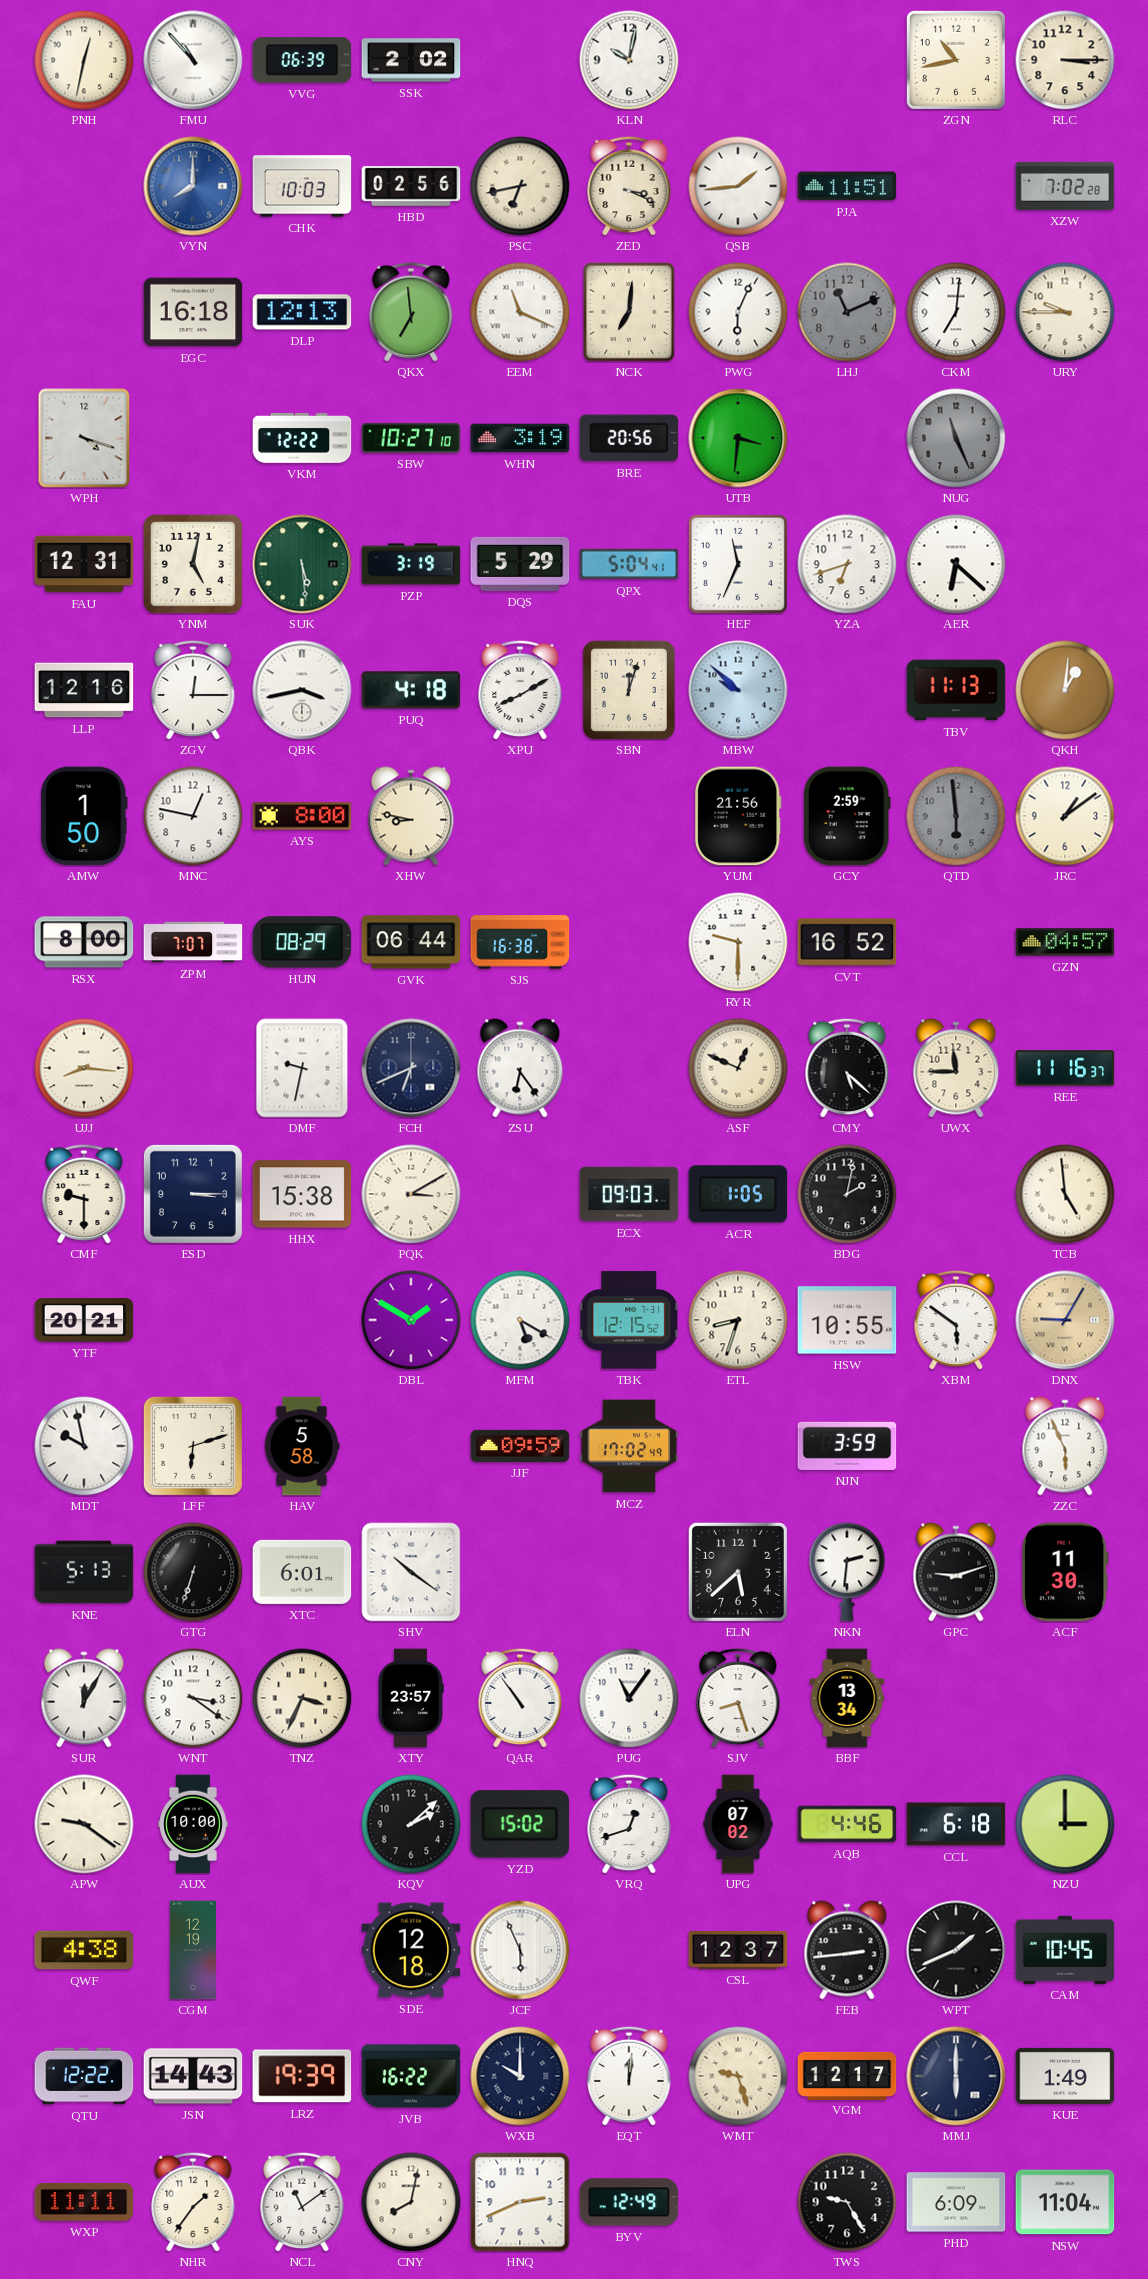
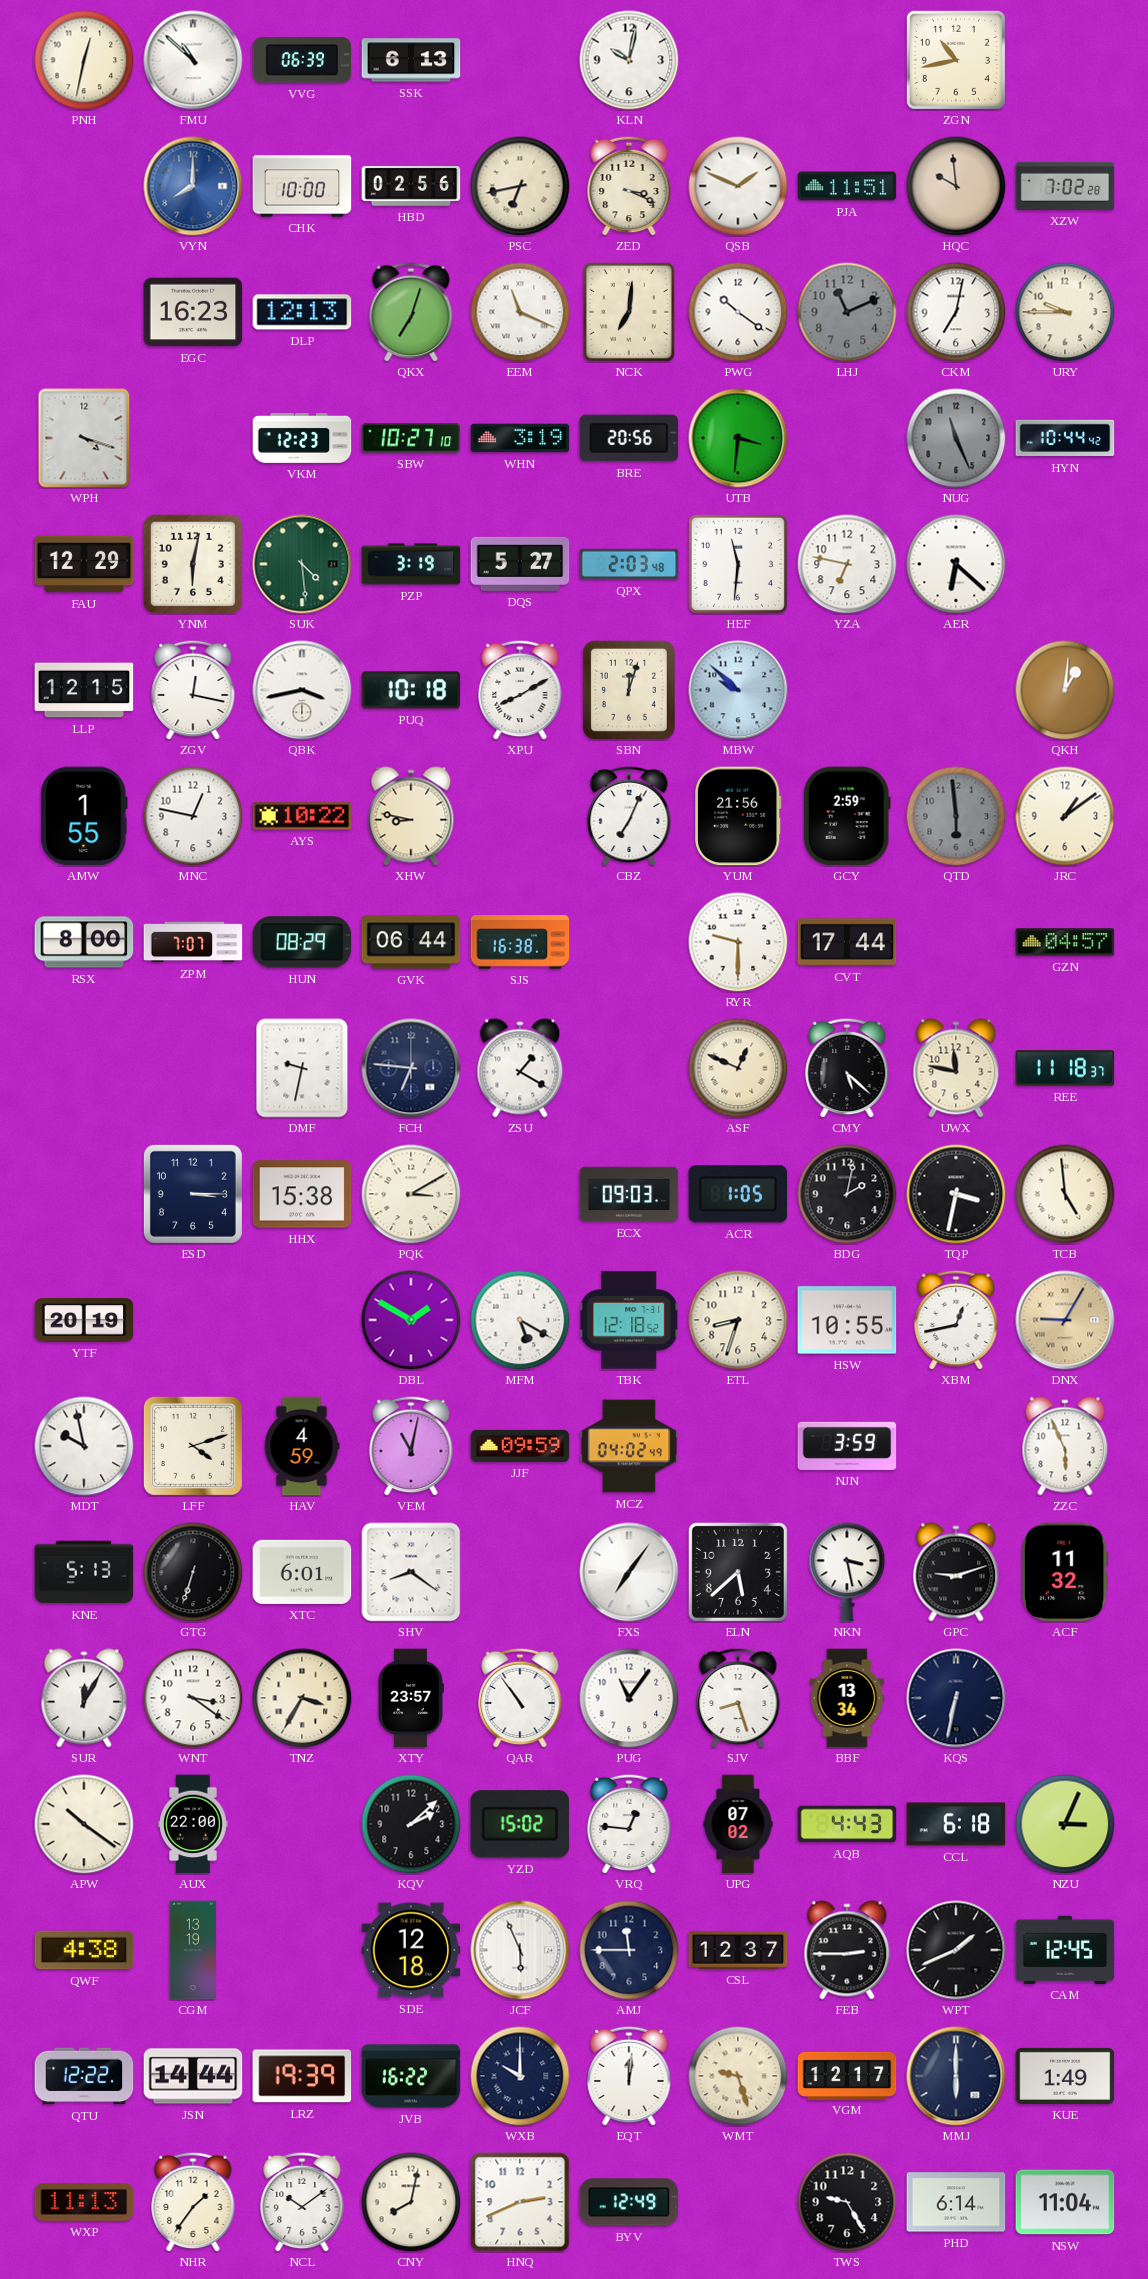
FMU: 10:53 -> 10:52
SSK: 2:02 -> 6:13
RLC: 3:15 -> none
CHK: 10:03 -> 10:00
QSB: 1:44 -> 1:49
HQC: none -> 9:59
EGC: 16:18 -> 16:23
QKX: 6:59 -> 7:03
PWG: 6:04 -> 10:21
CKM: 7:01 -> 7:02
VKM: 12:22 -> 12:23
HYN: none -> 10:44
FAU: 12:31 -> 12:29
YNM: 5:02 -> 6:02
SUK: 5:29 -> 4:29
DQS: 5:29 -> 5:27
QPX: 5:04 -> 2:03
HEF: 11:34 -> 11:31
YZA: 6:42 -> 6:47
LLP: 12:16 -> 12:15
ZGV: 12:15 -> 12:17
PUQ: 4:18 -> 10:18
TBV: 11:13 -> none
AMW: 1:50 -> 1:55
AYS: 8:00 -> 10:22
CBZ: none -> 7:04
CVT: 16:52 -> 17:44
UJJ: 8:16 -> none
FCH: 6:41 -> 6:46
ZSU: 6:24 -> 1:20
UWX: 11:45 -> 11:47
REE: 11:16 -> 11:18
CMF: 9:30 -> none
TQP: none -> 3:32
YTF: 20:21 -> 20:19
TBK: 12:15 -> 12:18
XBM: 5:51 -> 12:43
LFF: 6:12 -> 4:12
HAV: 5:58 -> 4:59
VEM: none -> 11:02
MCZ: 17:02 -> 04:02
SHV: 10:21 -> 8:21
FXS: none -> 7:06
NKN: 2:31 -> 3:28
ACF: 11:30 -> 11:32
TNZ: 3:34 -> 3:35
KQS: none -> 6:32
APW: 9:21 -> 10:21
AUX: 10:00 -> 22:00
VRQ: 12:42 -> 12:46
AQB: 4:46 -> 4:43
NZU: 3:00 -> 3:04
CGM: 12:19 -> 13:19
AMJ: none -> 11:45
FEB: 2:44 -> 2:45
CAM: 10:45 -> 12:45
JSN: 14:43 -> 14:44
WXP: 11:11 -> 11:13
NCL: 11:09 -> 10:09
PHD: 6:09 -> 6:14
